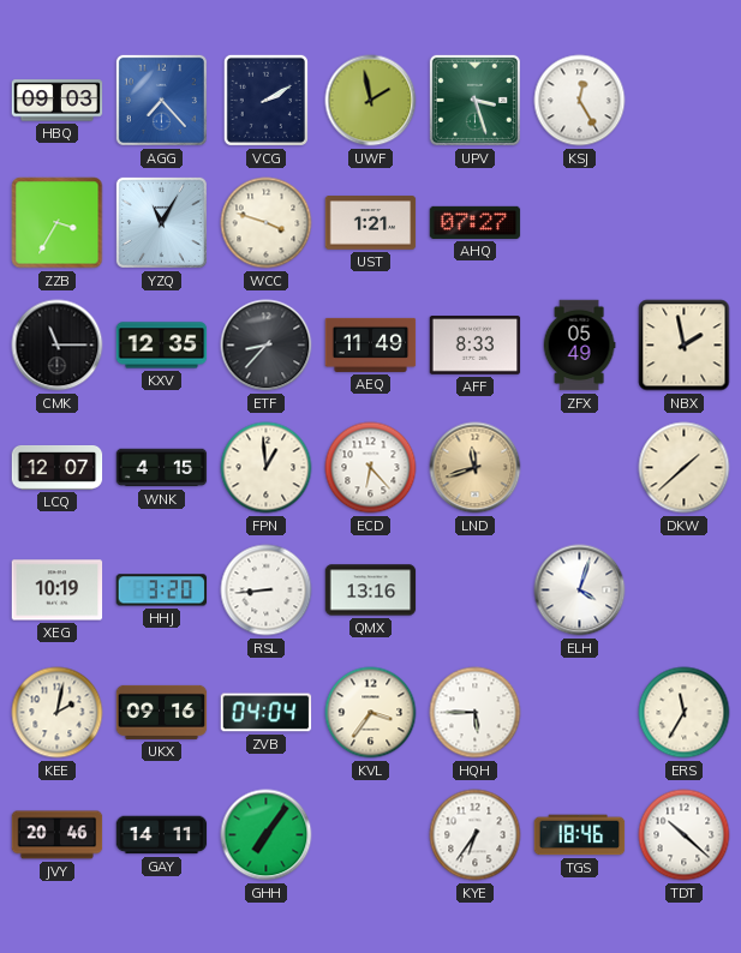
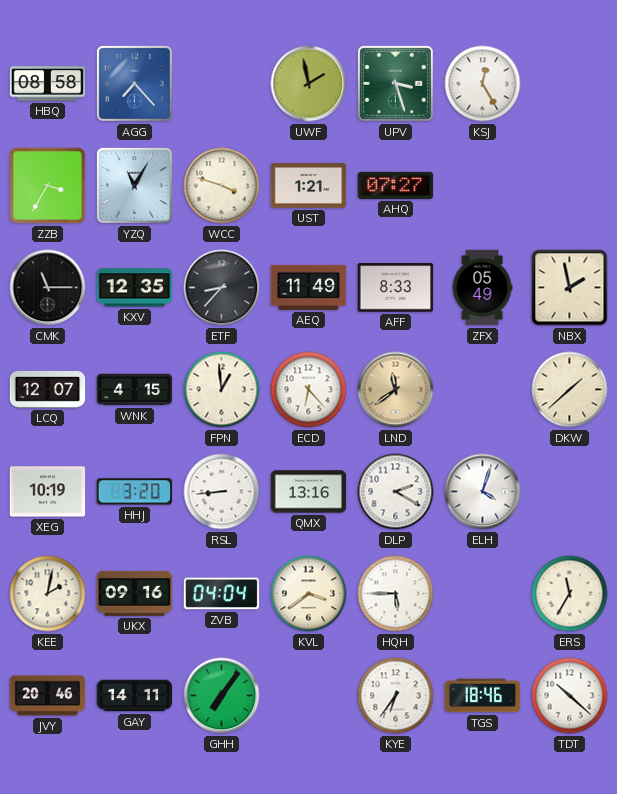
HBQ: 09:03 -> 08:58
VCG: 2:10 -> none
LND: 11:42 -> 11:39
DLP: none -> 2:20
KVL: 3:36 -> 3:39
